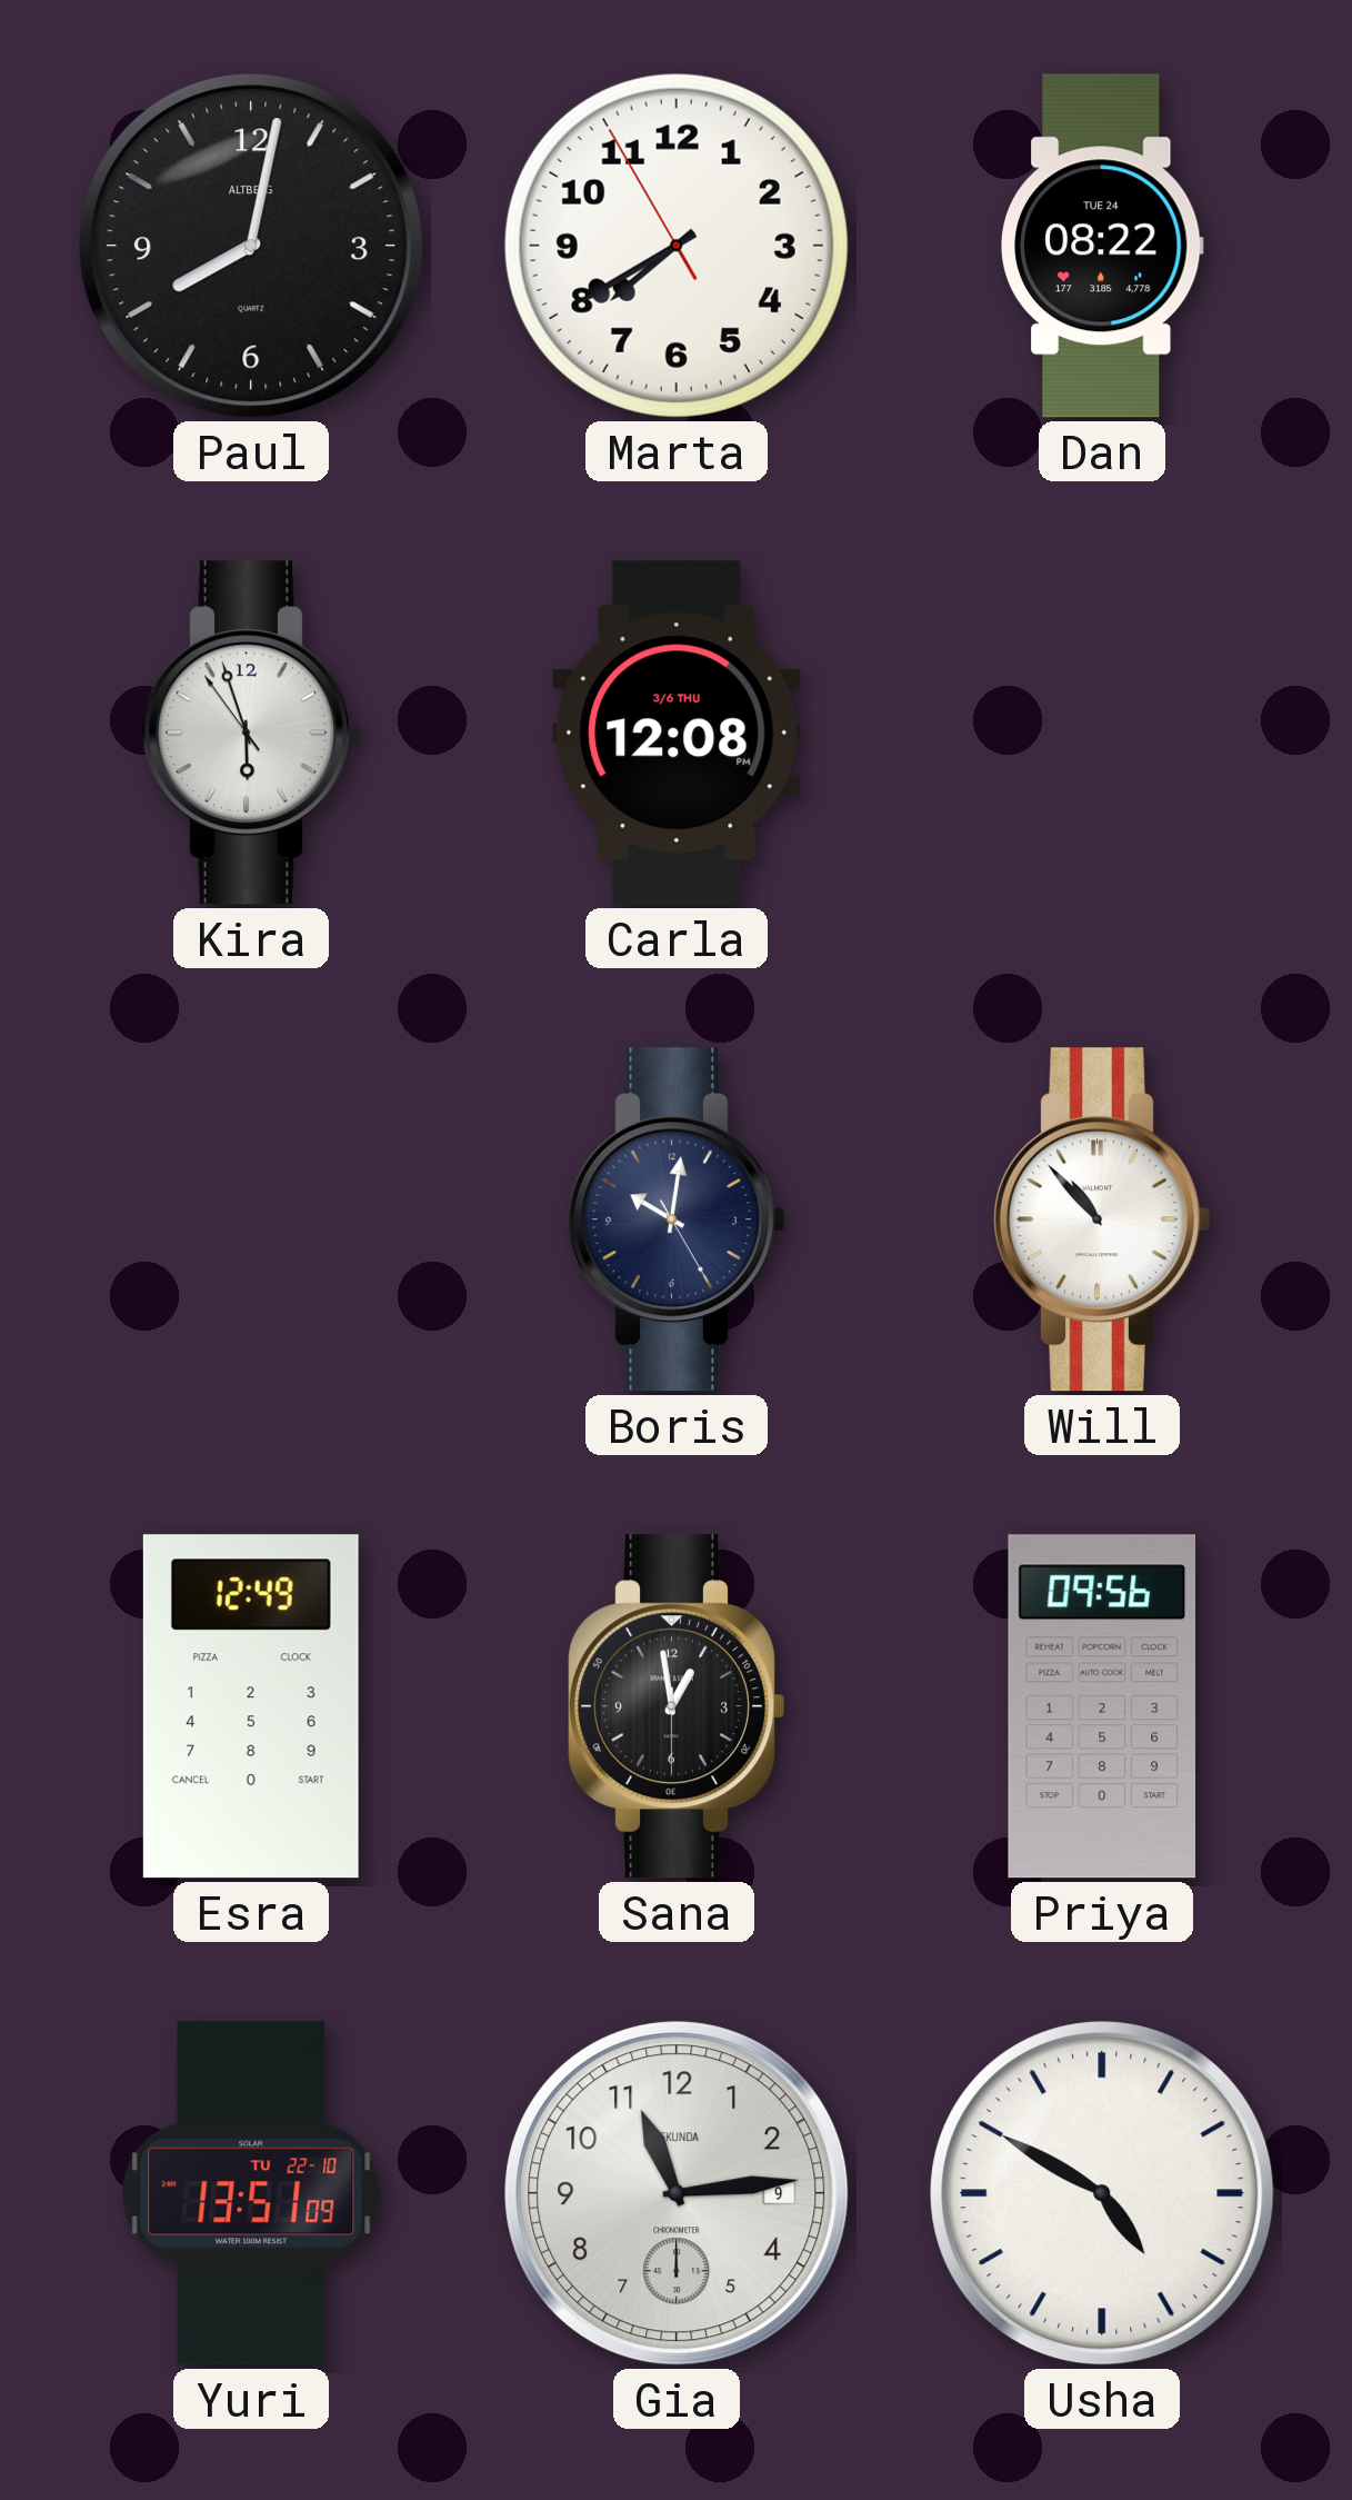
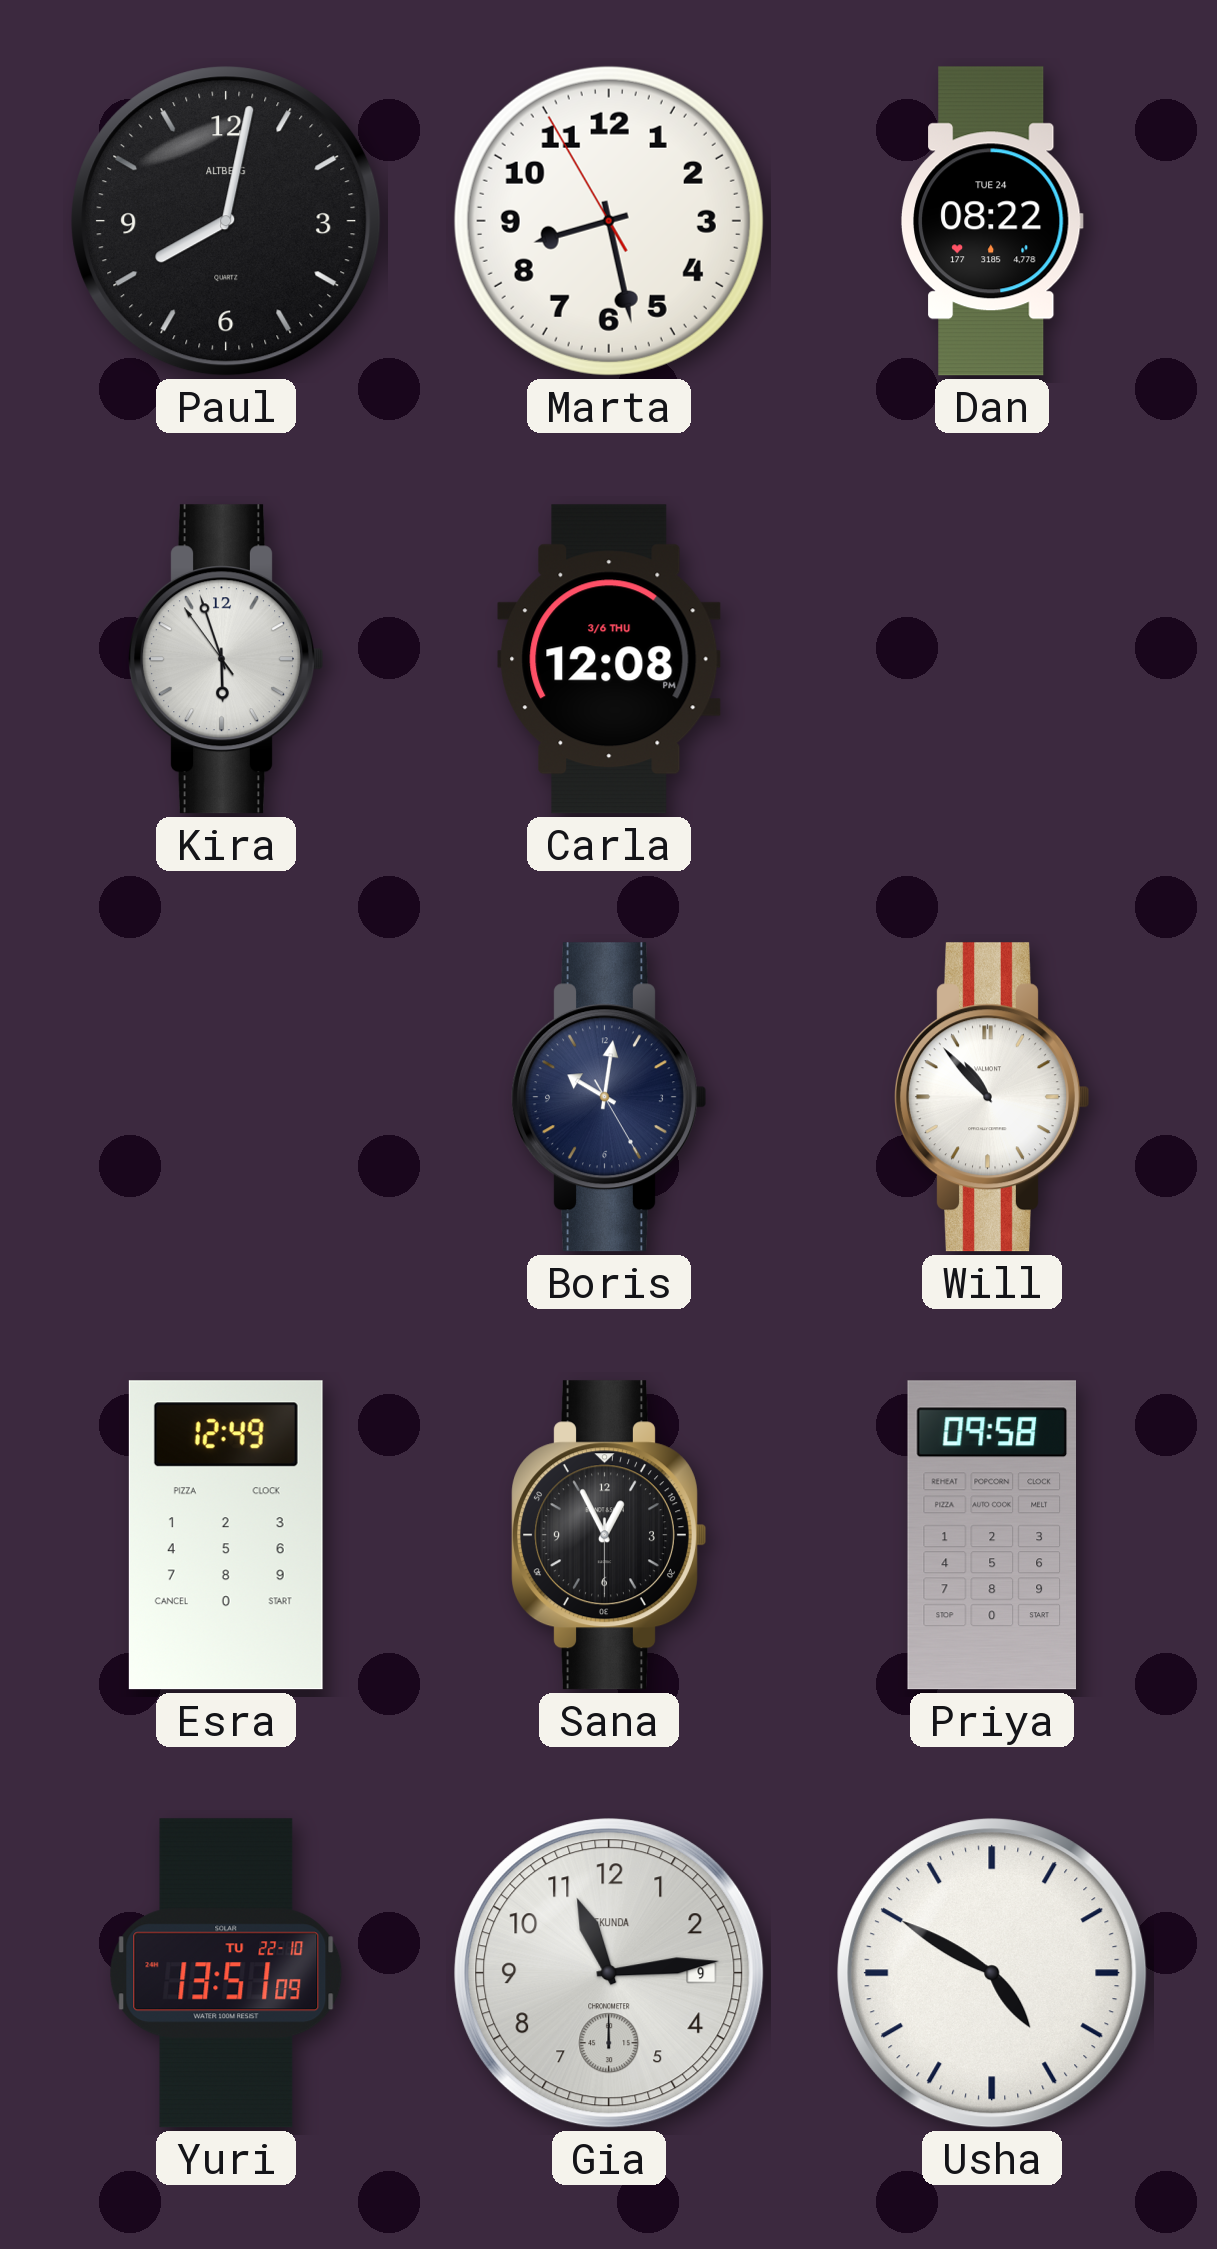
Marta: 7:39 -> 8:27
Sana: 12:58 -> 12:55
Priya: 09:56 -> 09:58
